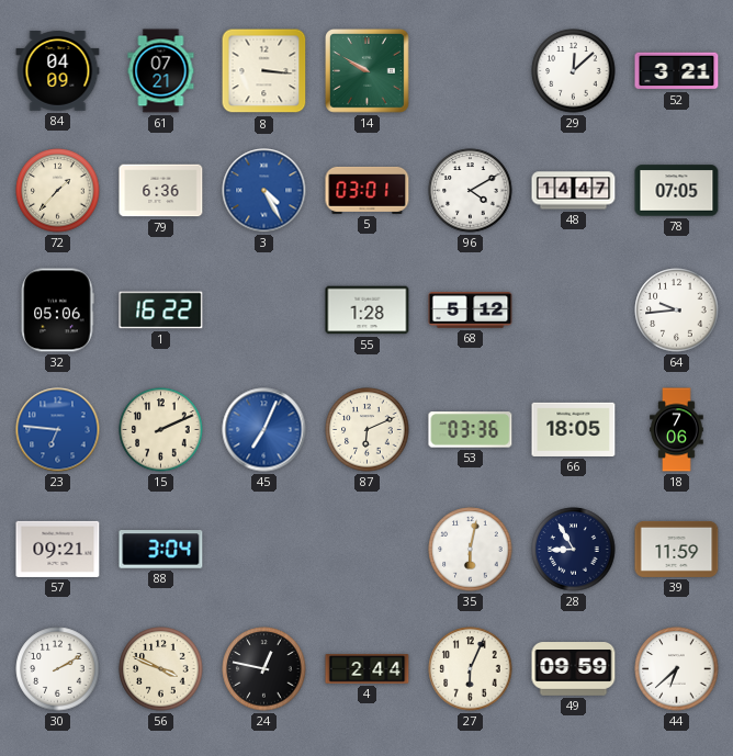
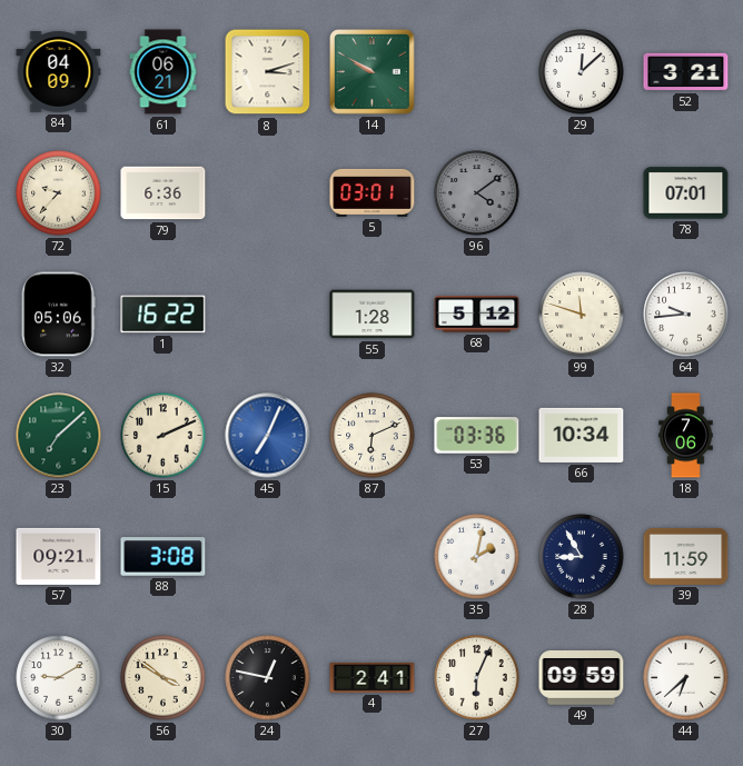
61: 07:21 -> 06:21
8: 3:16 -> 3:12
72: 1:37 -> 9:37
3: 4:25 -> none
96: 4:10 -> 4:09
96 dial: white -> grey
48: 14:47 -> none
78: 07:05 -> 07:01
99: none -> 11:48
23: 6:46 -> 7:08
23 dial: blue -> green
66: 18:05 -> 10:34
88: 3:04 -> 3:08
35: 6:02 -> 2:02
30: 2:10 -> 9:10
56: 3:49 -> 3:51
4: 2:44 -> 2:41
